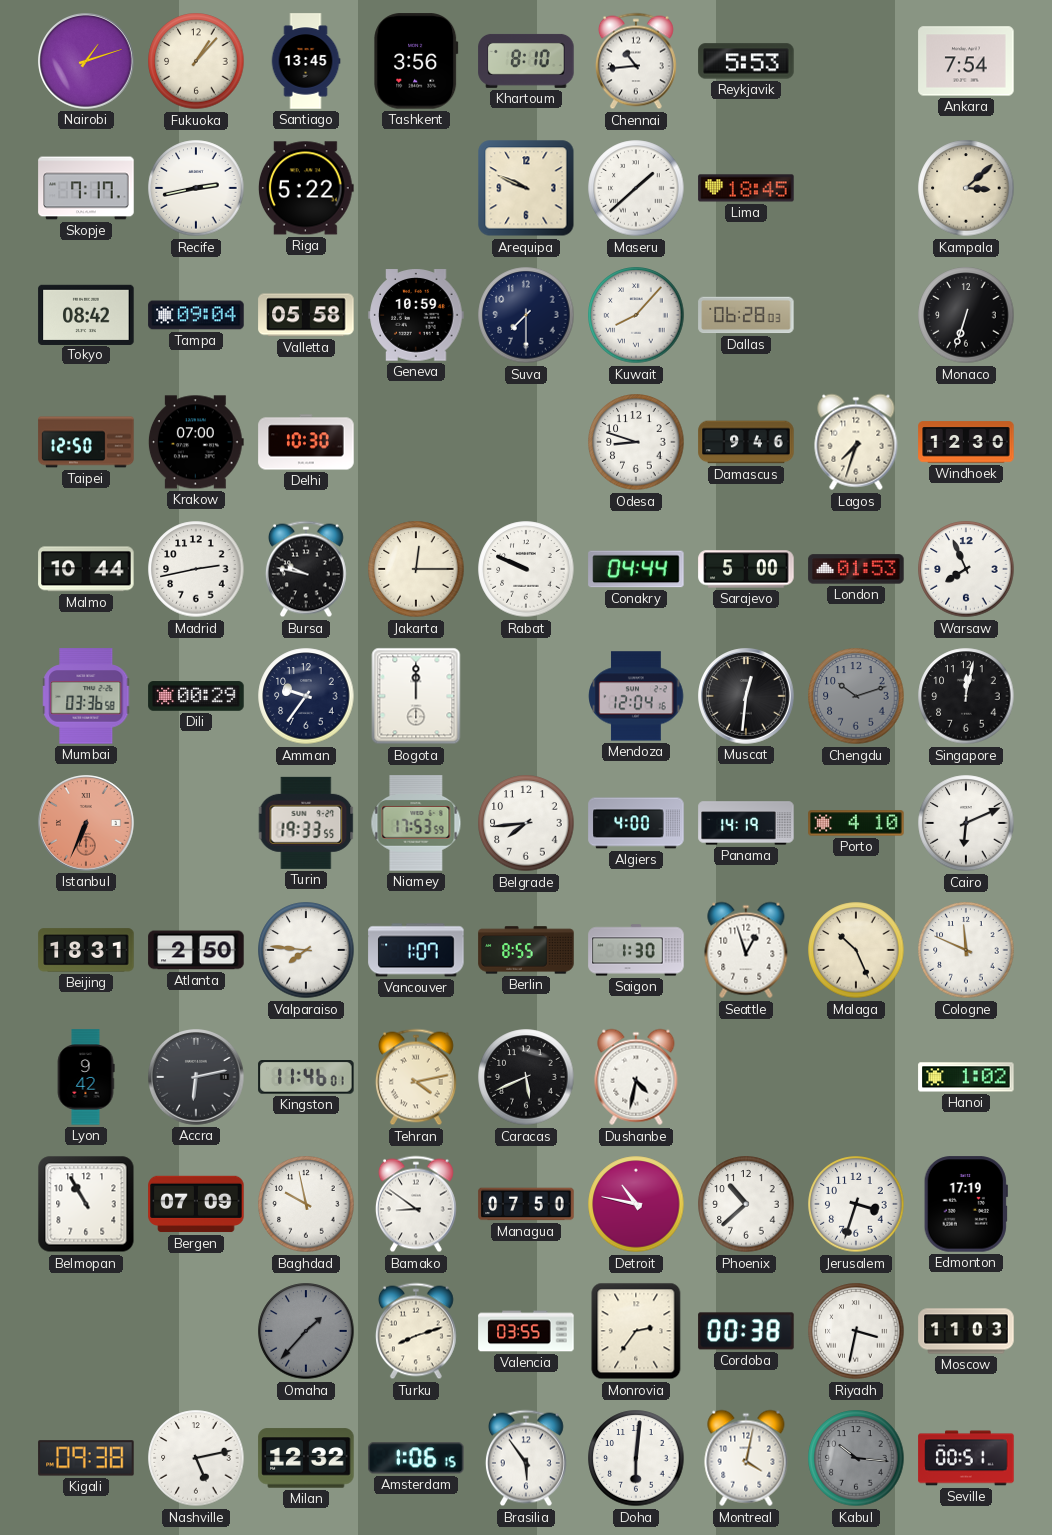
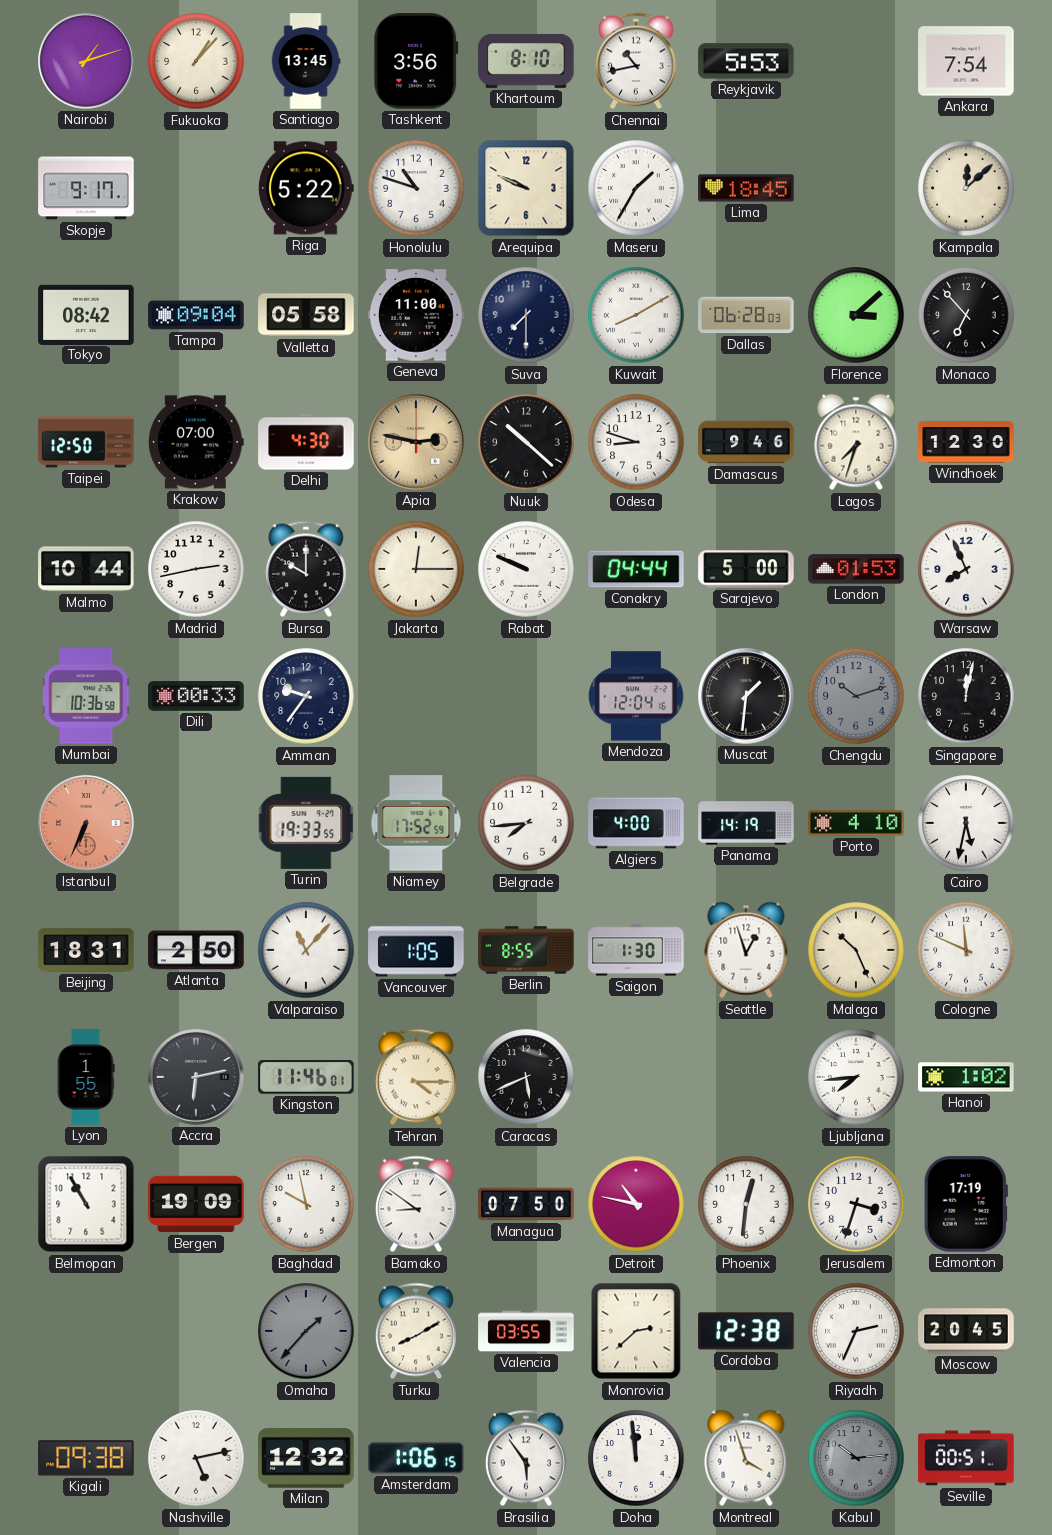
Chennai: 10:44 -> 10:43
Skopje: 7:17 -> 9:17
Recife: 2:43 -> none
Honolulu: none -> 10:48
Maseru: 1:38 -> 1:35
Kampala: 3:08 -> 12:08
Geneva: 10:59 -> 11:00
Kuwait: 8:07 -> 8:10
Florence: none -> 3:08
Monaco: 6:33 -> 6:53
Delhi: 10:30 -> 4:30
Apia: none -> 2:47
Nuuk: none -> 10:22
Bursa: 9:47 -> 10:00
Mumbai: 03:36 -> 10:36
Dili: 00:29 -> 00:33
Bogota: 12:00 -> none
Muscat: 12:31 -> 1:31
Niamey: 17:53 -> 17:52
Cairo: 6:11 -> 5:32
Valparaiso: 7:46 -> 11:07
Vancouver: 1:07 -> 1:05
Lyon: 9:42 -> 1:55
Tehran: 4:13 -> 4:15
Dushanbe: 4:32 -> none
Ljubljana: none -> 7:44
Bergen: 07:09 -> 19:09
Phoenix: 10:38 -> 12:31
Turku: 8:12 -> 8:10
Monrovia: 2:36 -> 2:38
Cordoba: 00:38 -> 12:38
Riyadh: 3:32 -> 2:34
Moscow: 11:03 -> 20:45
Doha: 6:01 -> 11:59
Montreal: 4:02 -> 3:57
Kabul: 10:16 -> 10:14
